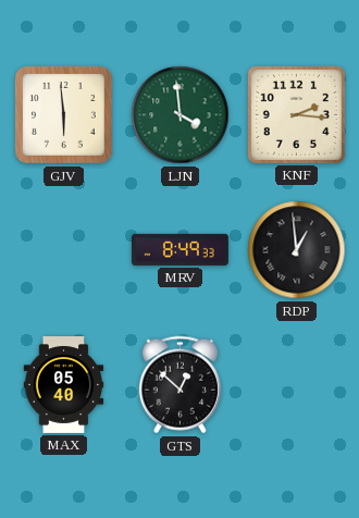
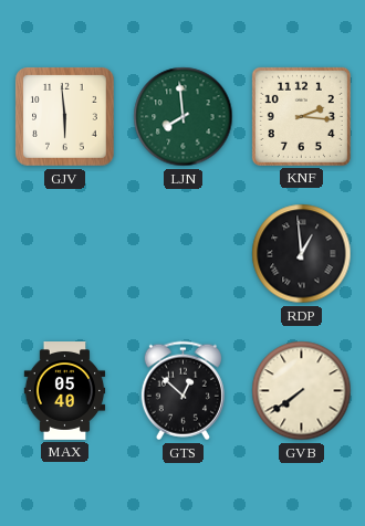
LJN: 3:59 -> 7:59
MRV: 8:49 -> none
GVB: none -> 7:39
